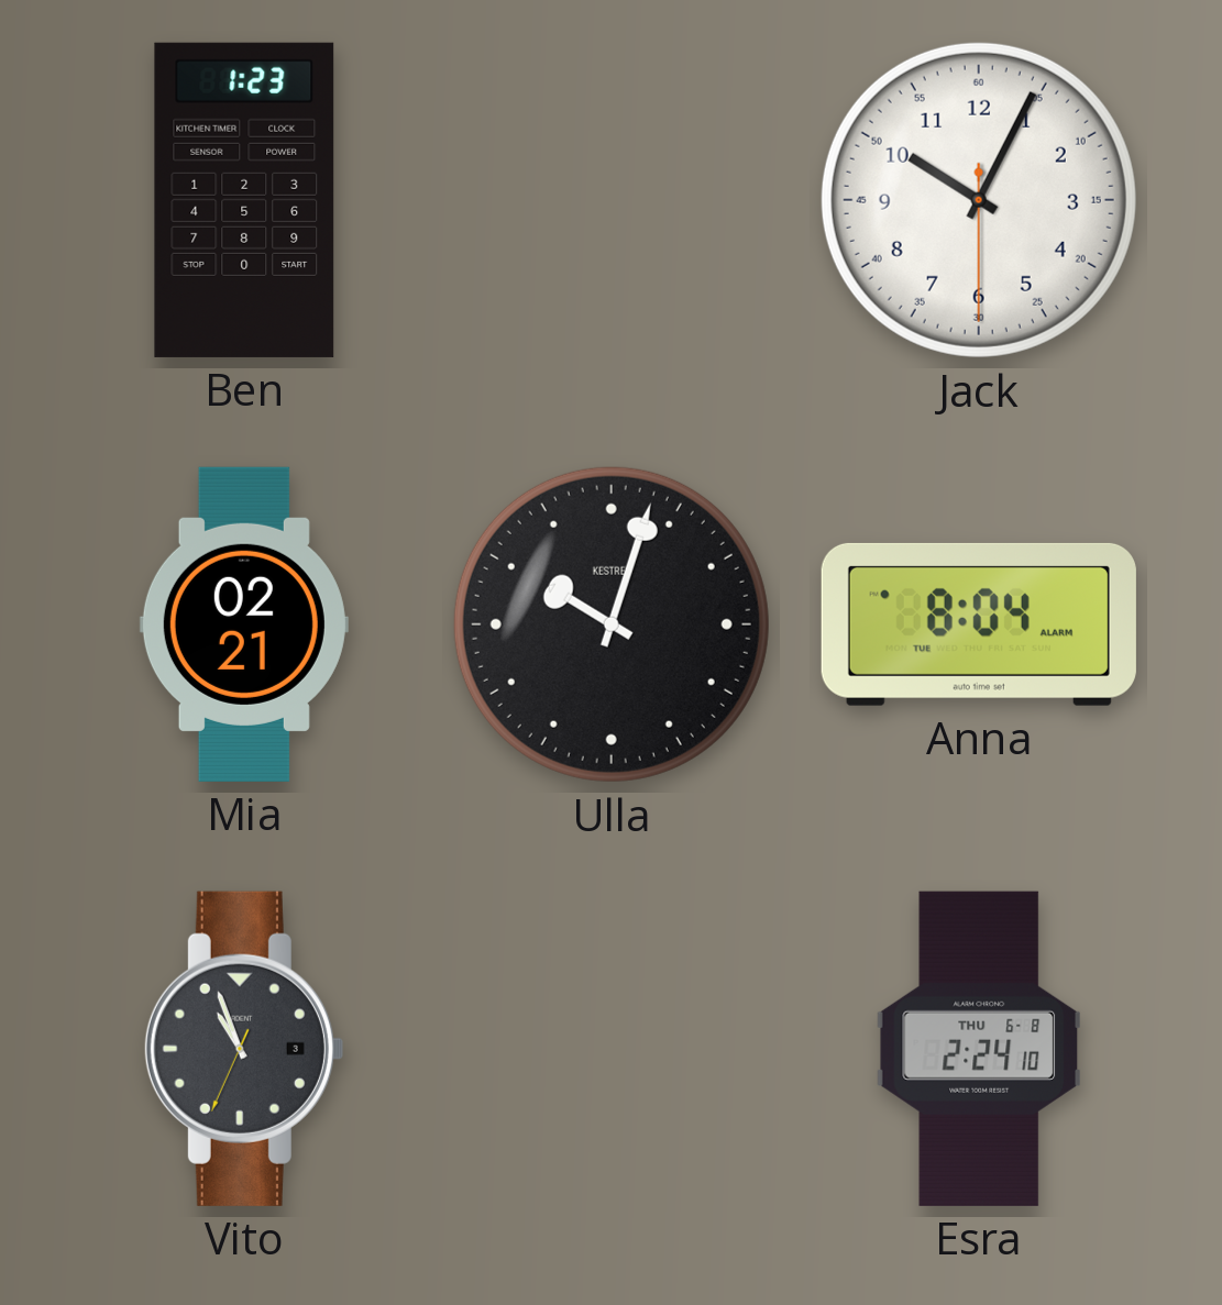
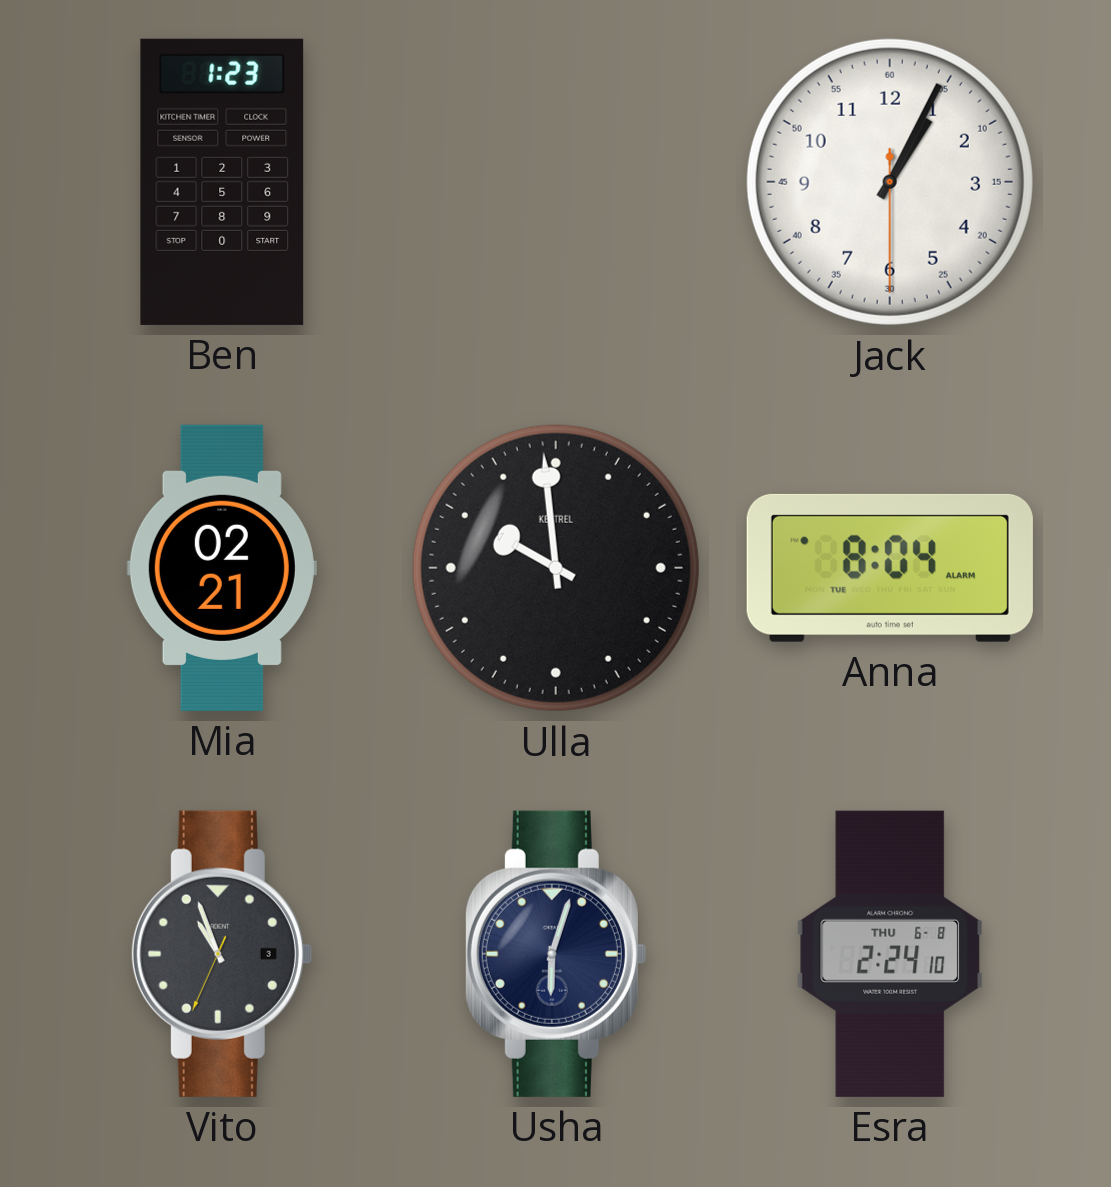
Jack: 10:04 -> 1:04
Ulla: 10:03 -> 9:59
Usha: none -> 6:03
